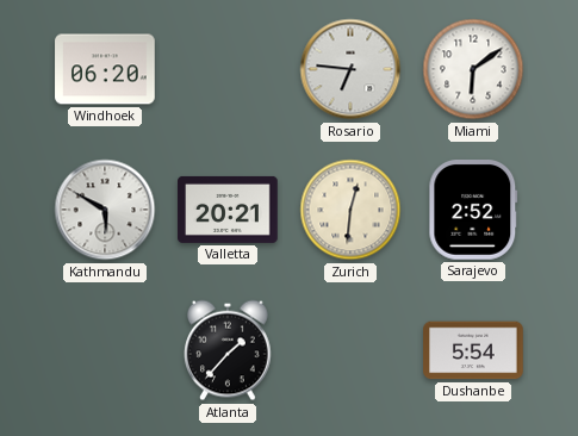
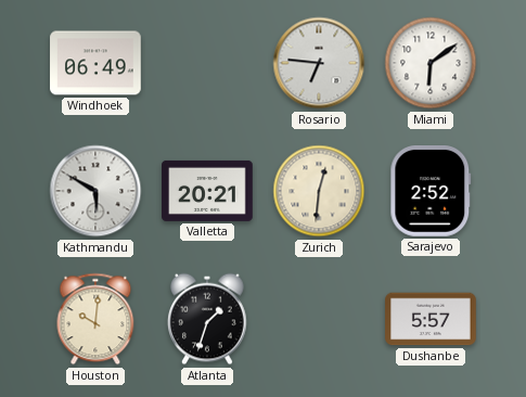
Windhoek: 06:20 -> 06:49
Houston: none -> 10:01
Atlanta: 1:37 -> 1:33
Dushanbe: 5:54 -> 5:57
